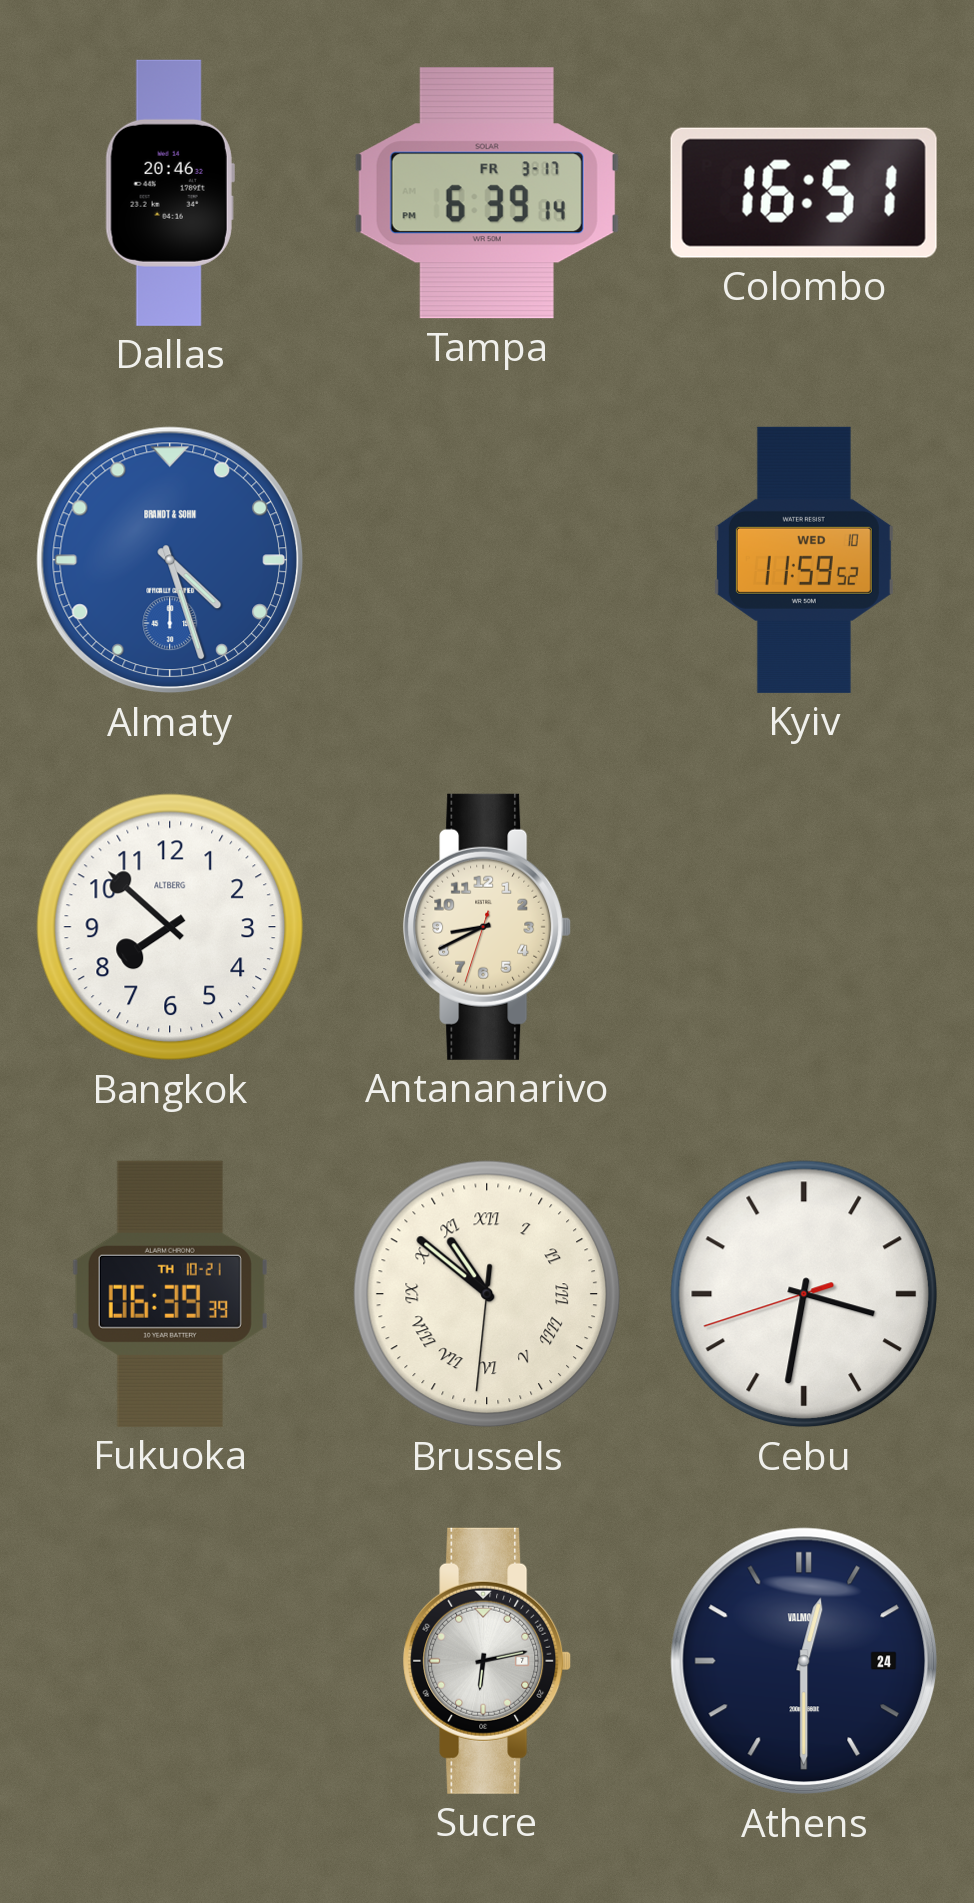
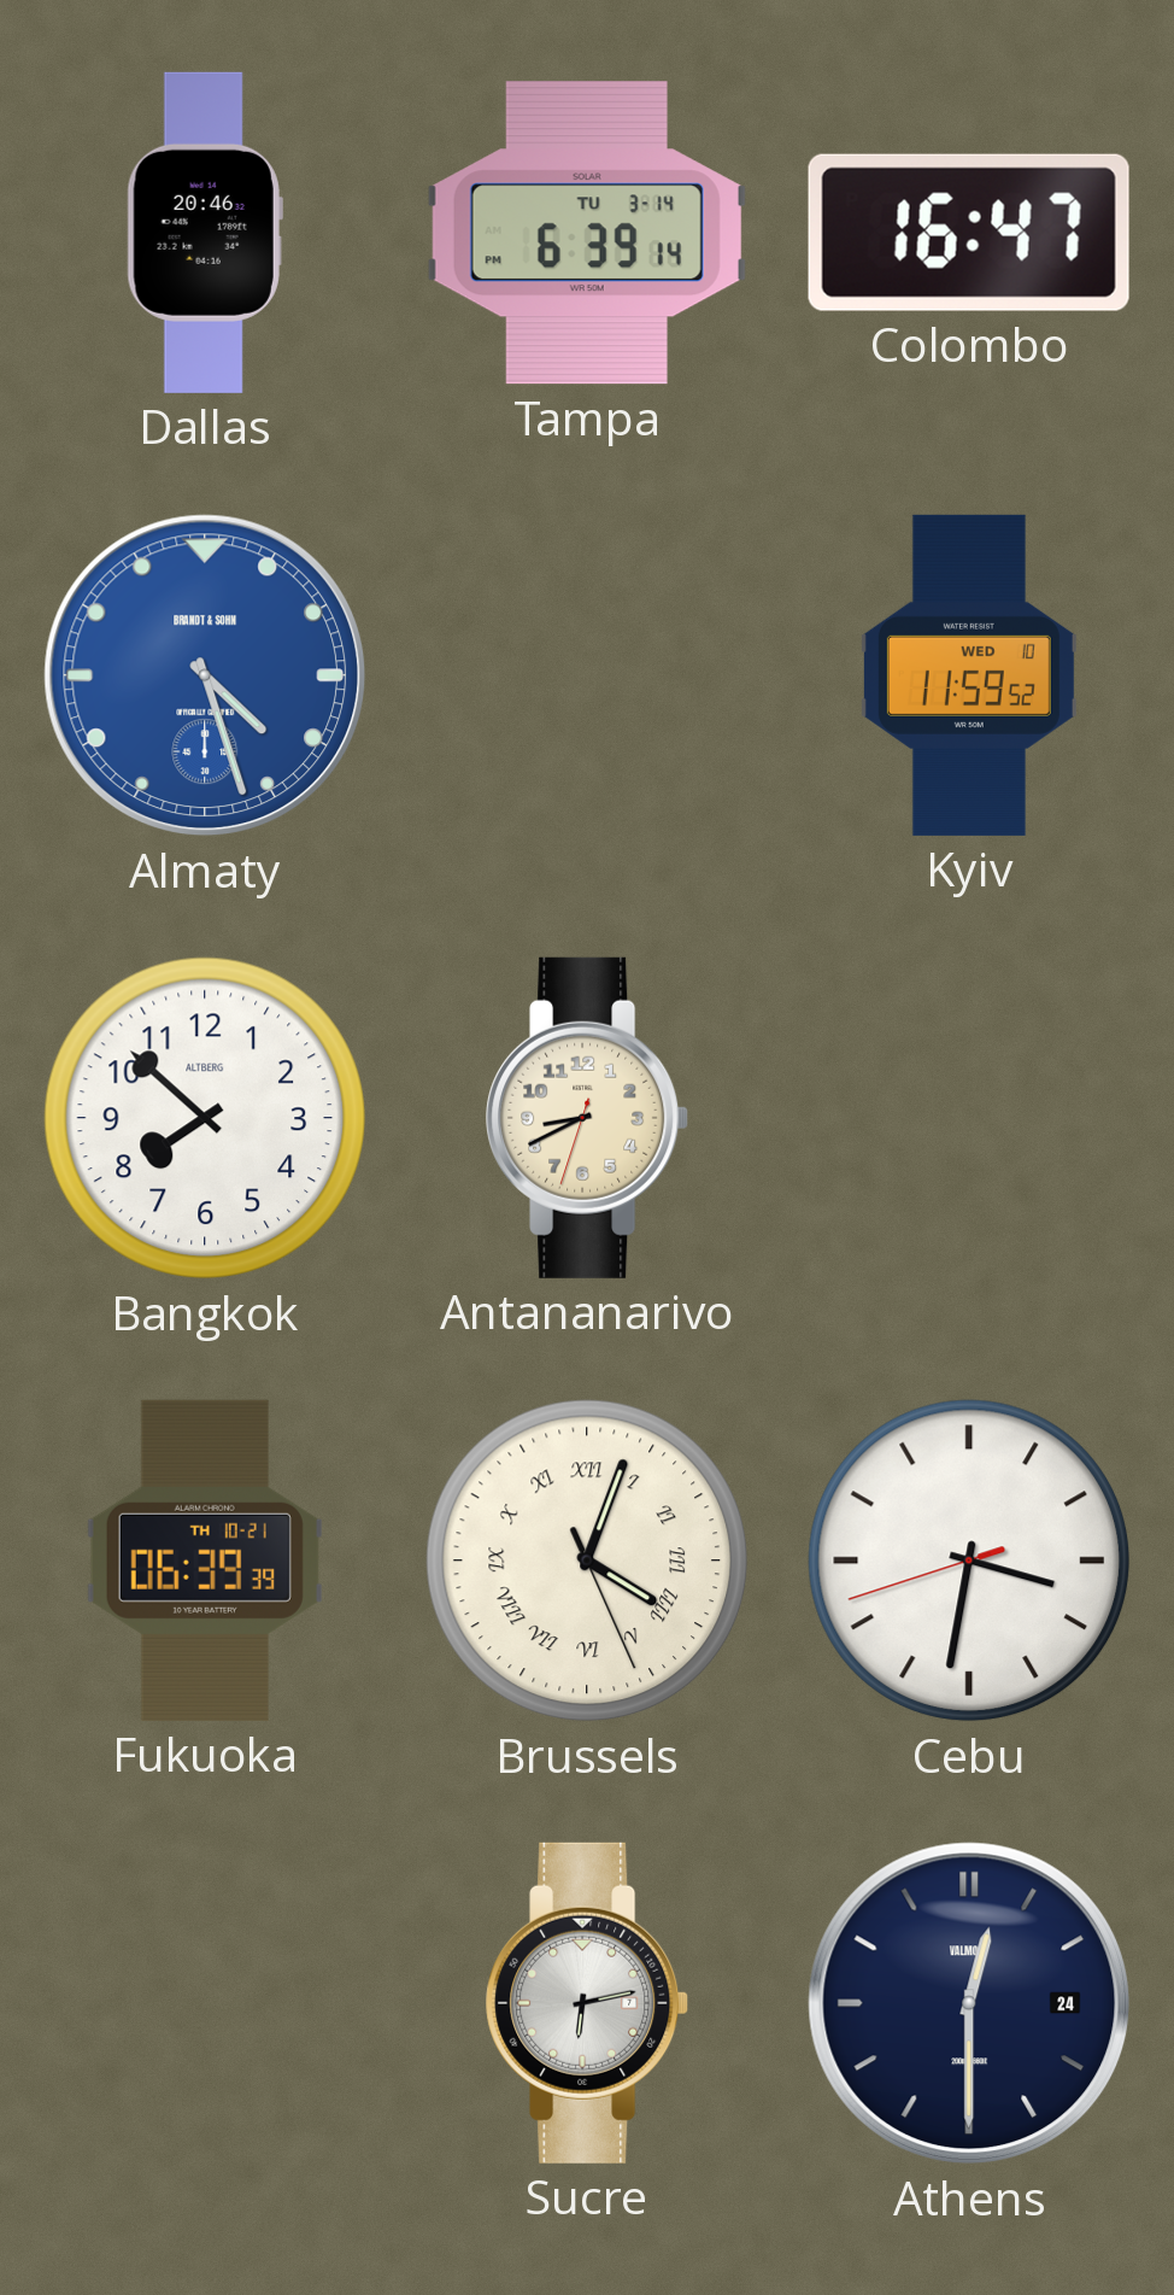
Tampa date: FR 3-17 -> TU 3-14
Colombo: 16:51 -> 16:47
Brussels: 10:51 -> 4:03
